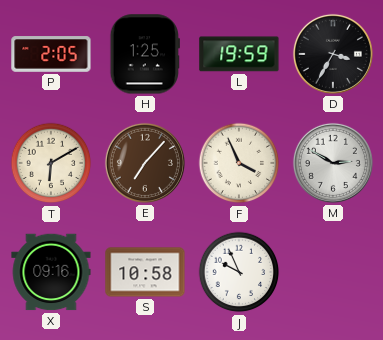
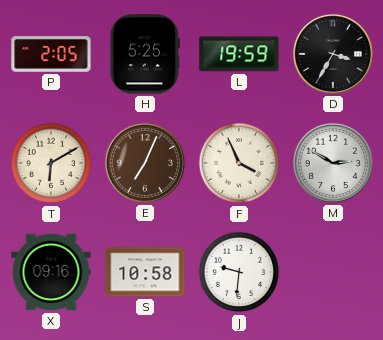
H: 1:25 -> 5:25
E: 7:07 -> 7:04
J: 9:56 -> 9:31
